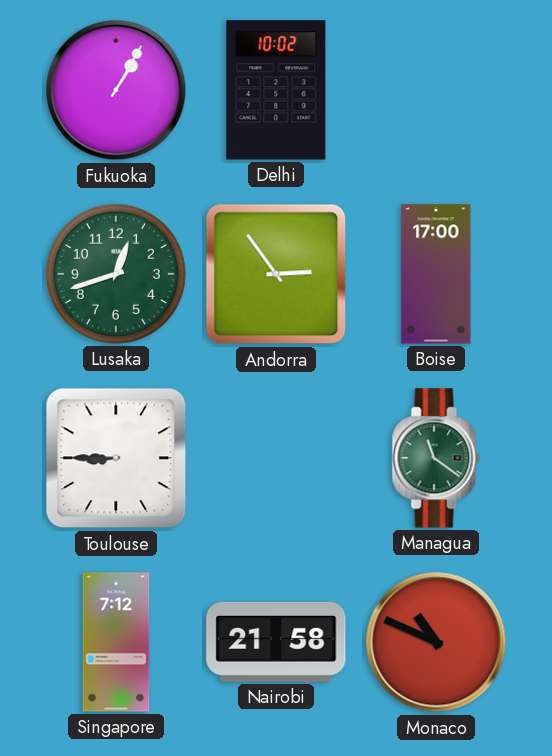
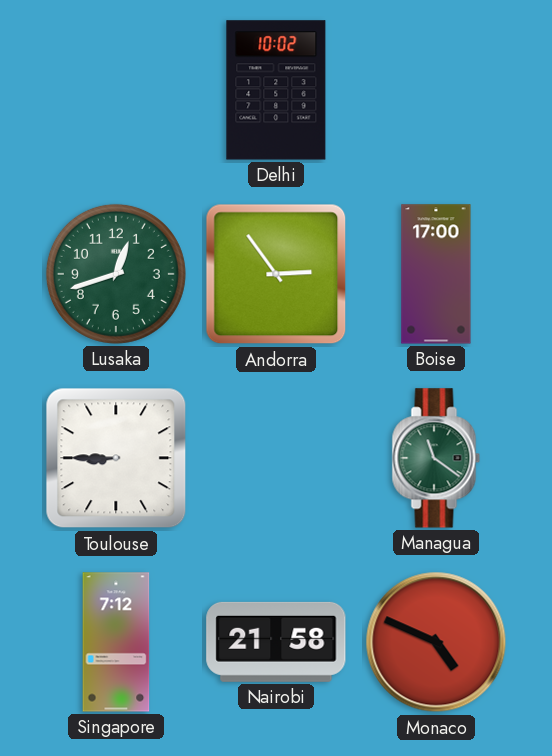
Fukuoka: 1:05 -> none
Monaco: 10:49 -> 4:49
